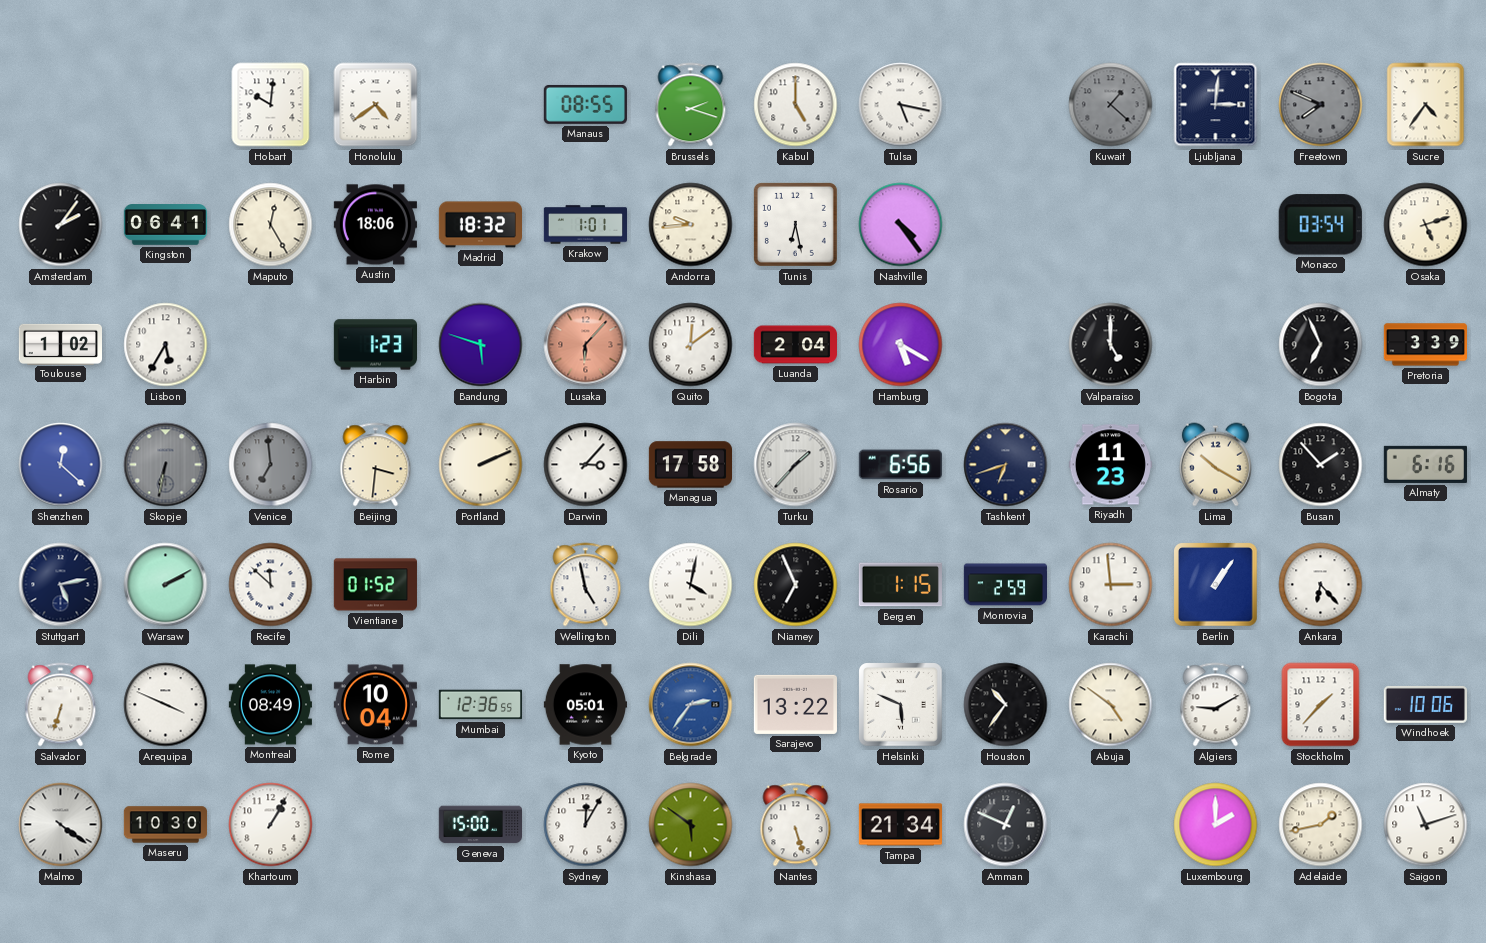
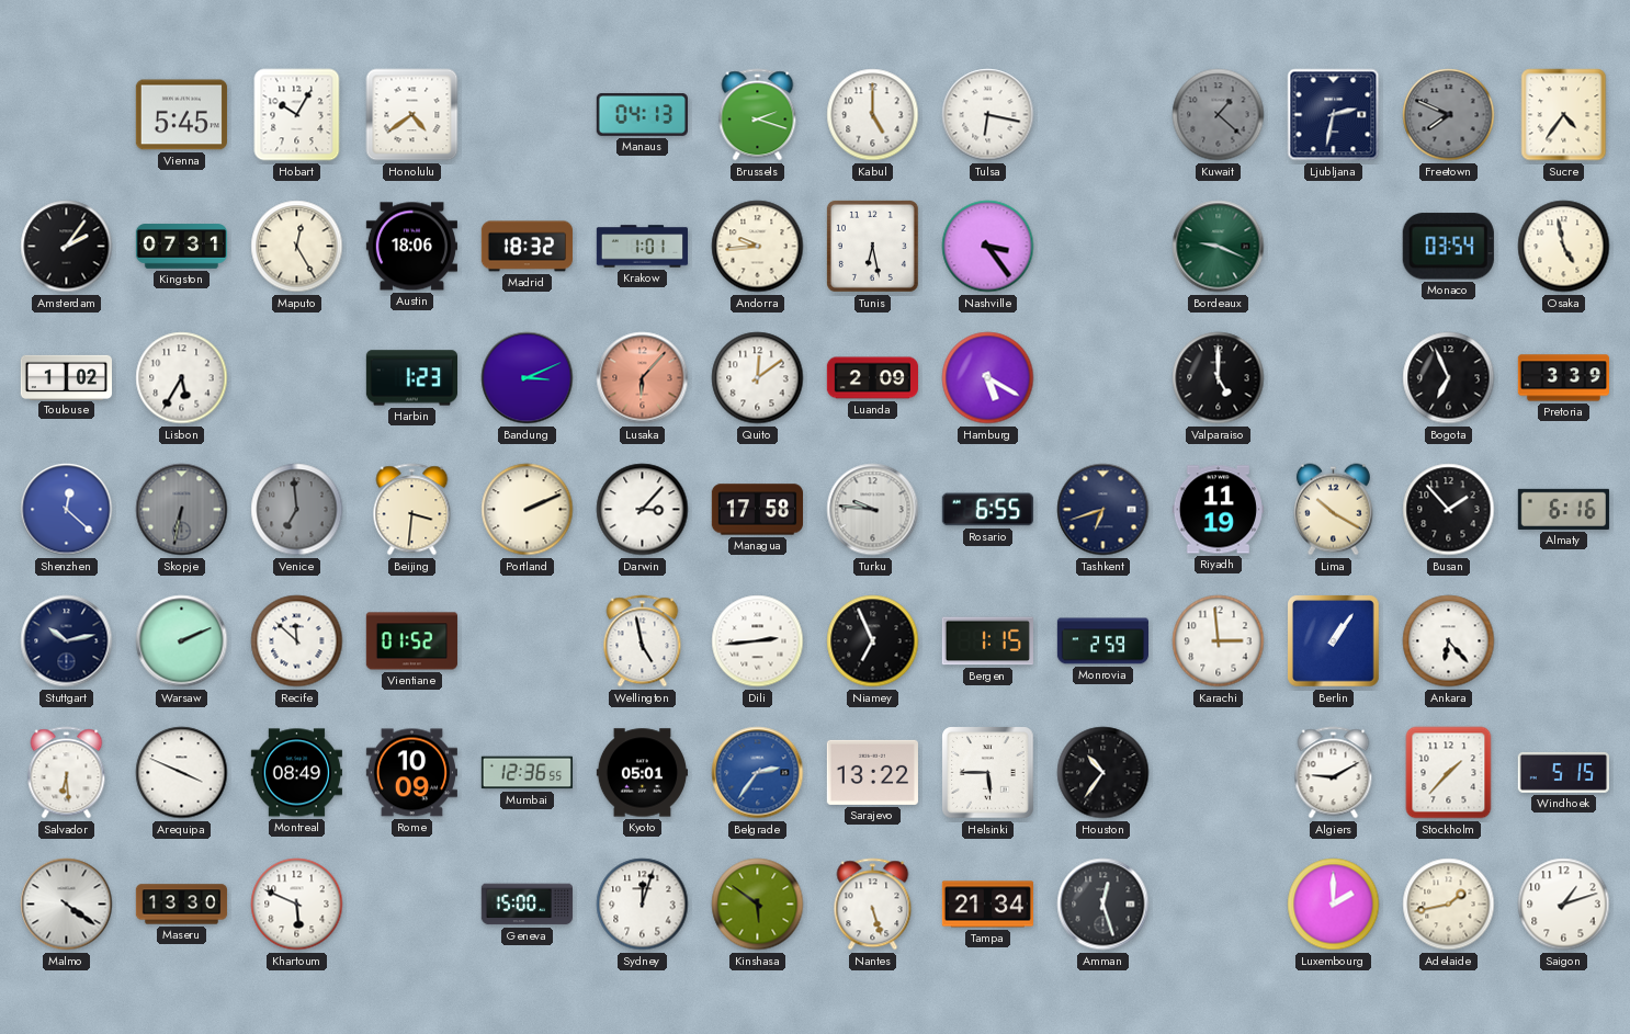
Vienna: none -> 5:45
Hobart: 10:01 -> 10:05
Manaus: 08:55 -> 04:13
Tulsa: 5:17 -> 6:17
Ljubljana: 3:01 -> 2:32
Kingston: 06:41 -> 07:31
Nashville: 4:24 -> 3:24
Bordeaux: none -> 9:19
Osaka: 5:12 -> 4:58
Bandung: 5:48 -> 3:11
Luanda: 2:04 -> 2:09
Turku: 1:37 -> 9:46
Rosario: 6:56 -> 6:55
Riyadh: 11:23 -> 11:19
Stuttgart: 5:13 -> 10:13
Warsaw: 2:10 -> 2:11
Dili: 4:02 -> 2:44
Salvador: 6:33 -> 6:29
Rome: 10:04 -> 10:09
Helsinki: 5:49 -> 5:45
Abuja: 4:51 -> none
Windhoek: 10:06 -> 5:15
Maseru: 10:30 -> 13:30
Khartoum: 1:05 -> 5:49
Sydney: 12:05 -> 12:03
Amman: 12:49 -> 12:27
Saigon: 11:12 -> 1:12
